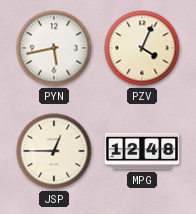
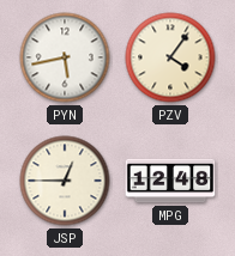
PZV: 4:04 -> 4:06
